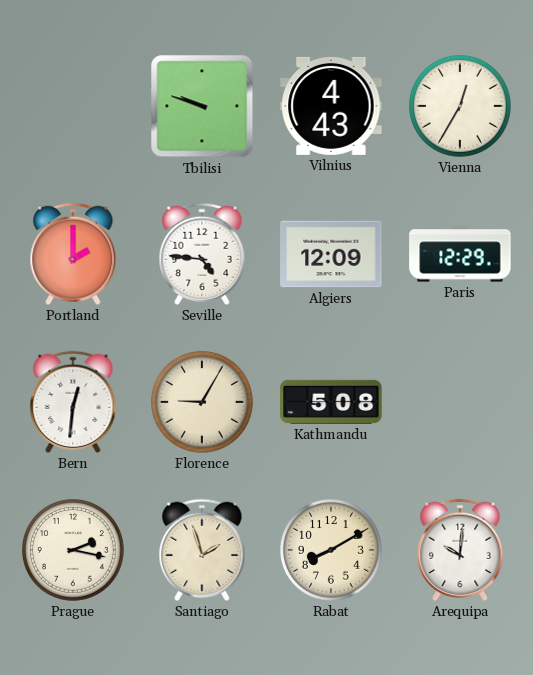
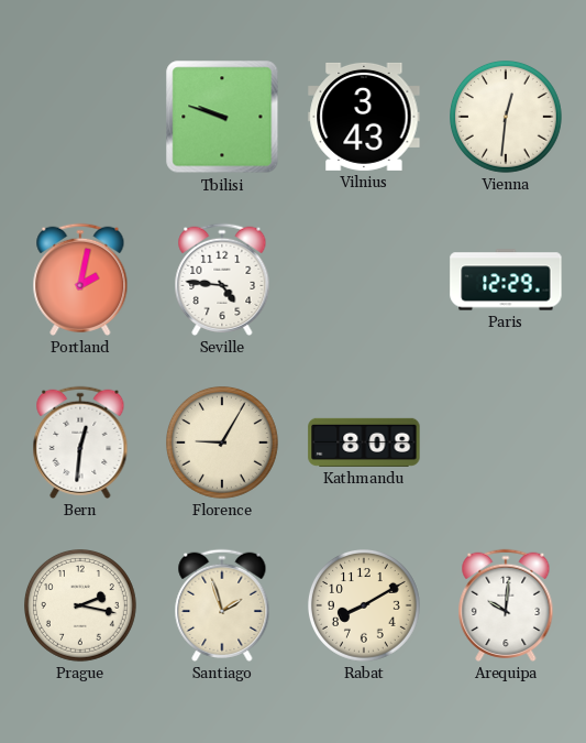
Vilnius: 4:43 -> 3:43
Vienna: 12:35 -> 12:31
Portland: 2:00 -> 2:02
Algiers: 12:09 -> none
Kathmandu: 5:08 -> 8:08
